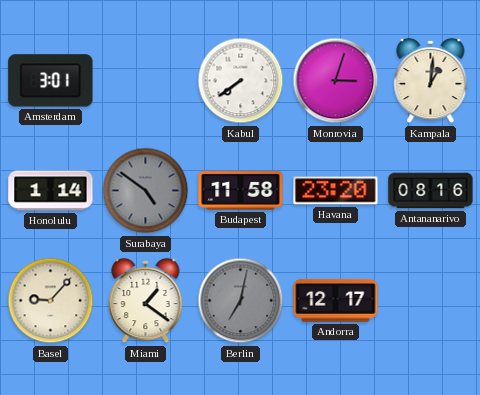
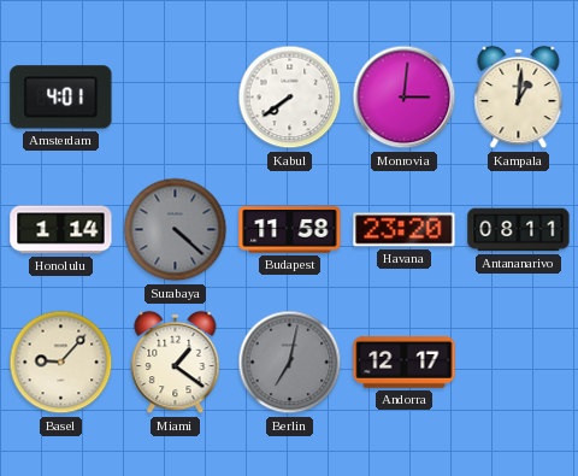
Amsterdam: 3:01 -> 4:01
Monrovia: 3:03 -> 3:01
Surabaya: 4:51 -> 4:22
Antananarivo: 08:16 -> 08:11
